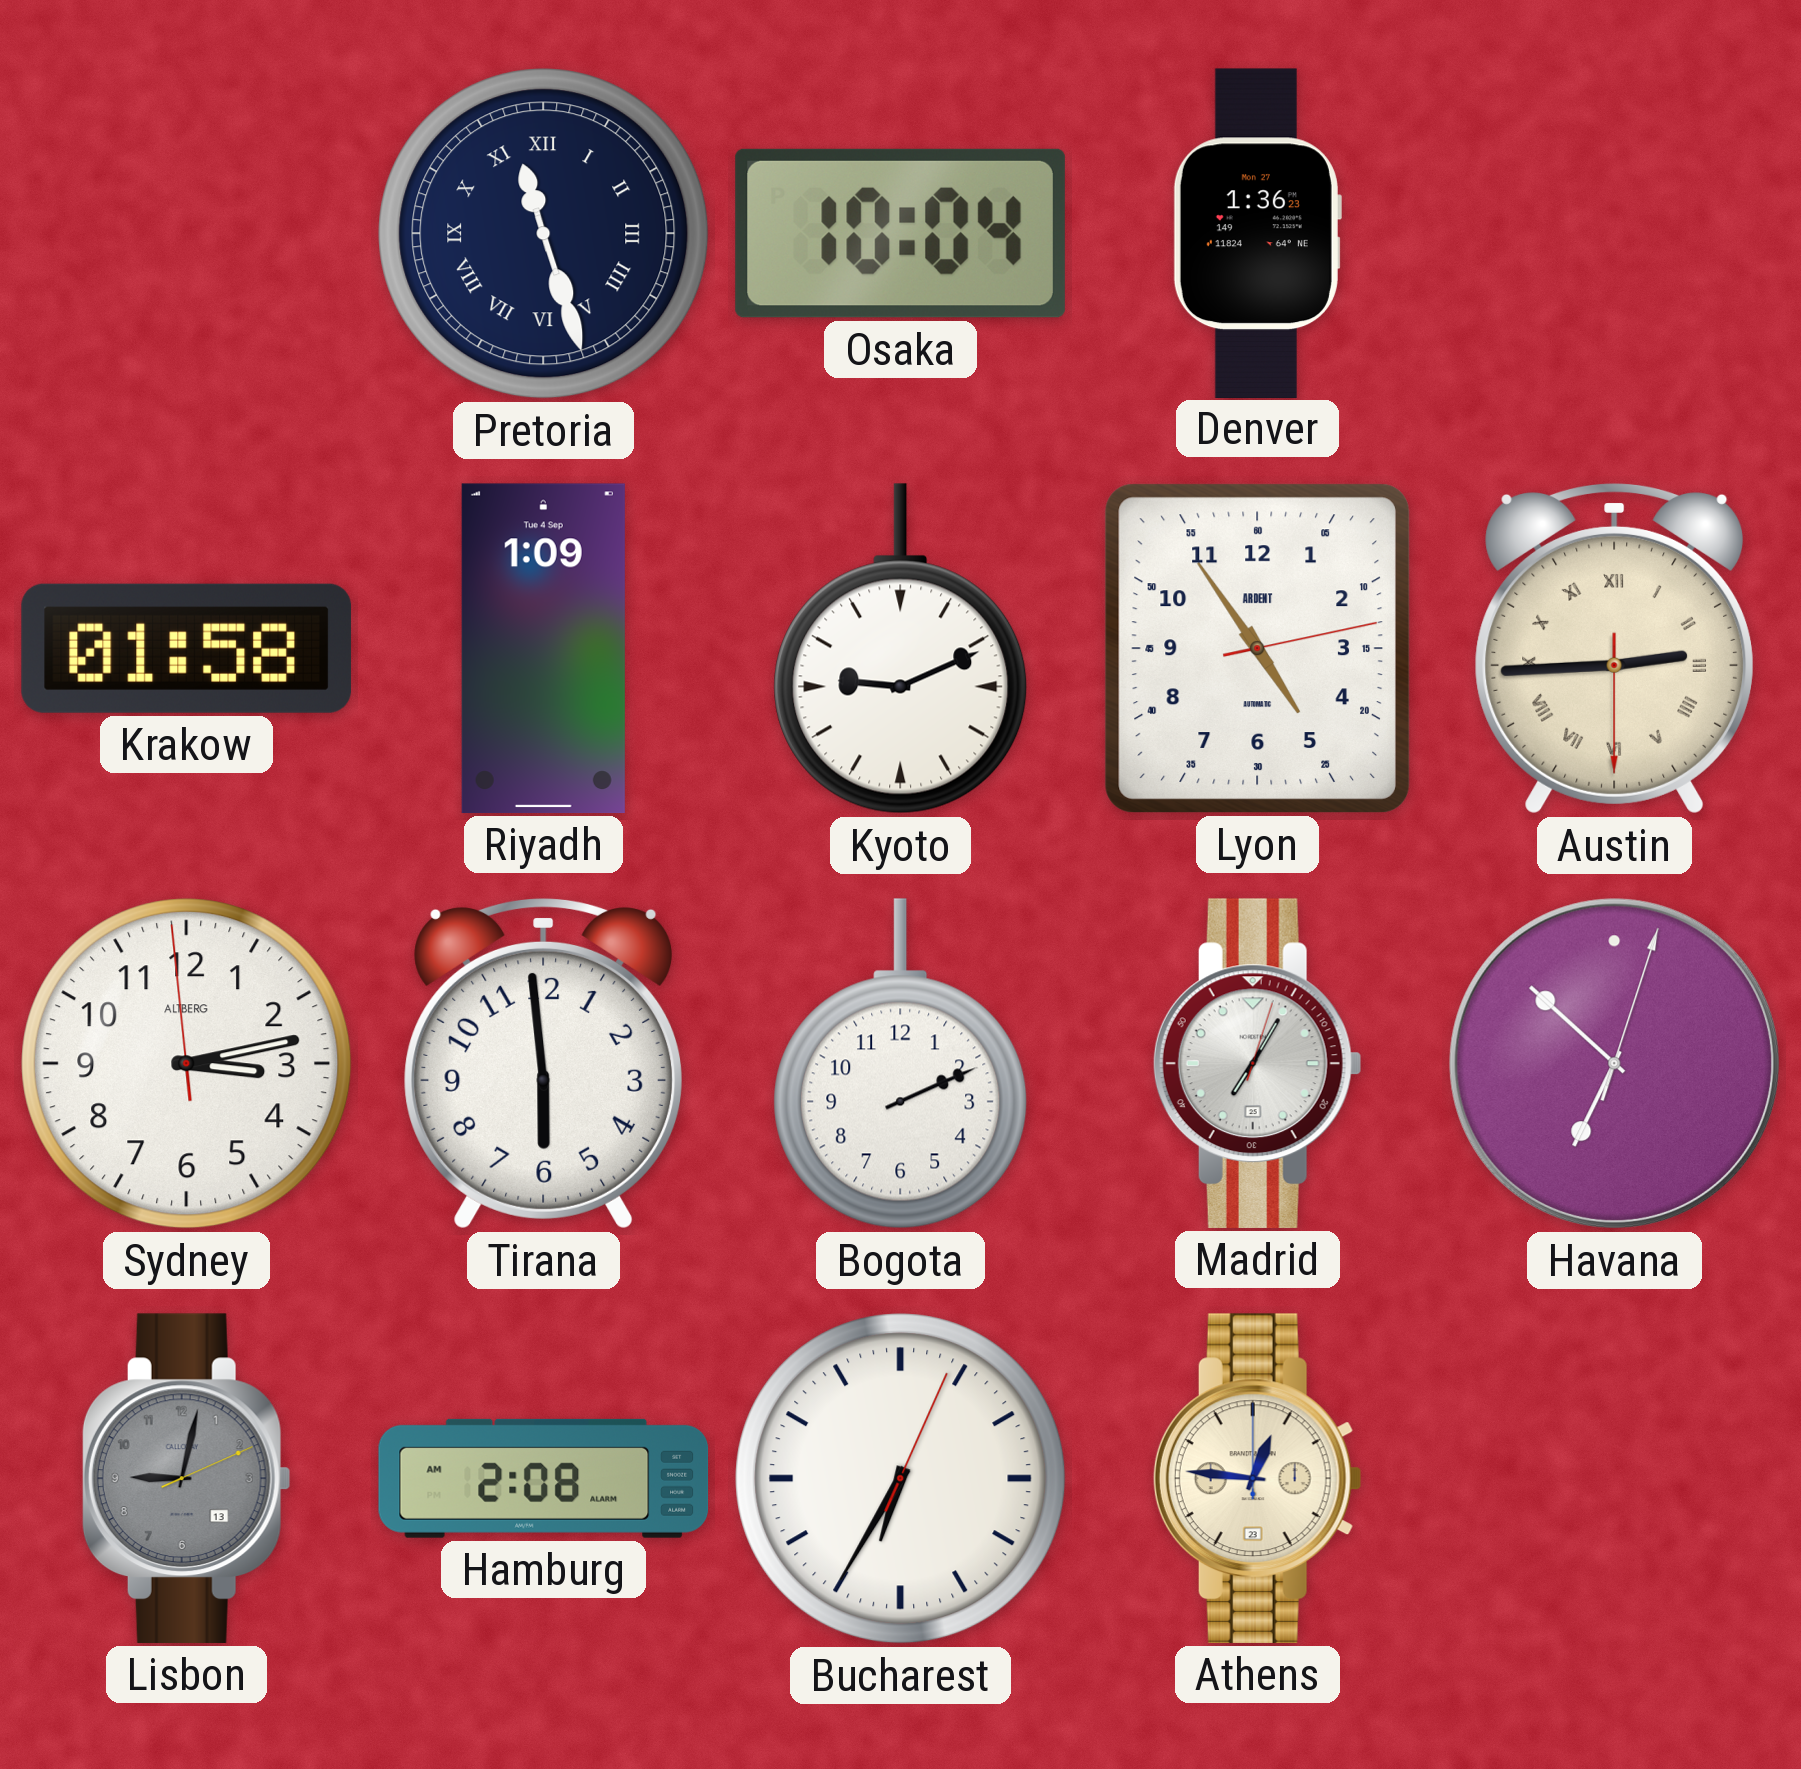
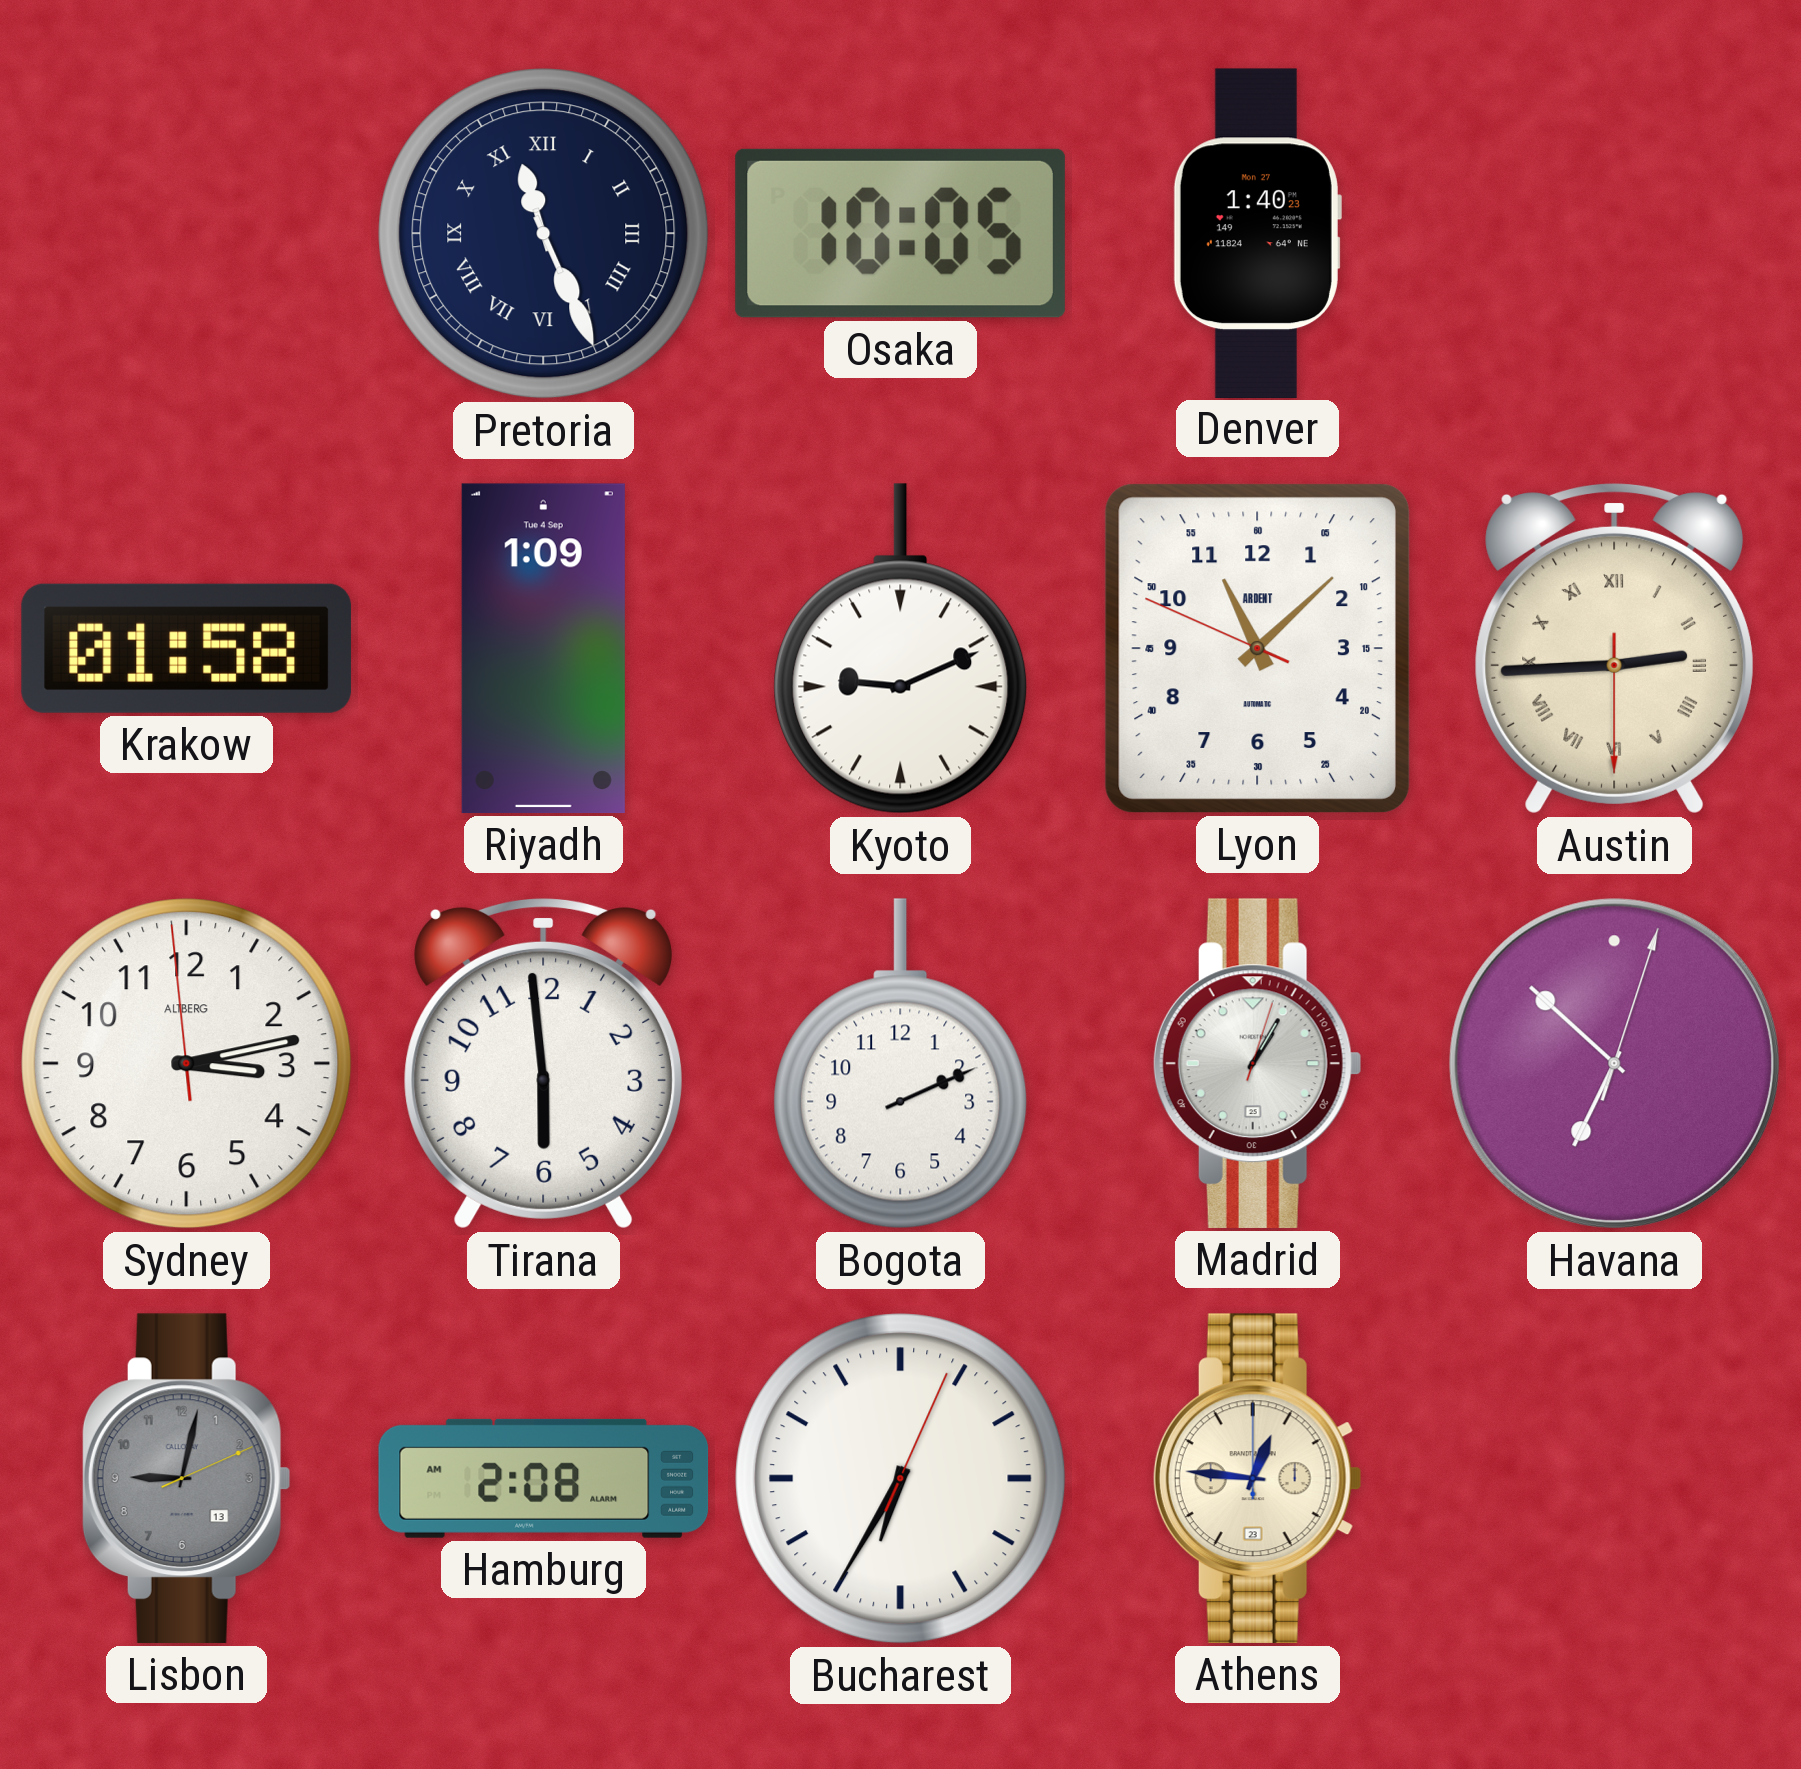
Pretoria: 11:27 -> 11:26
Osaka: 10:04 -> 10:05
Denver: 1:36 -> 1:40
Lyon: 4:54 -> 11:07
Madrid: 7:05 -> 1:05
